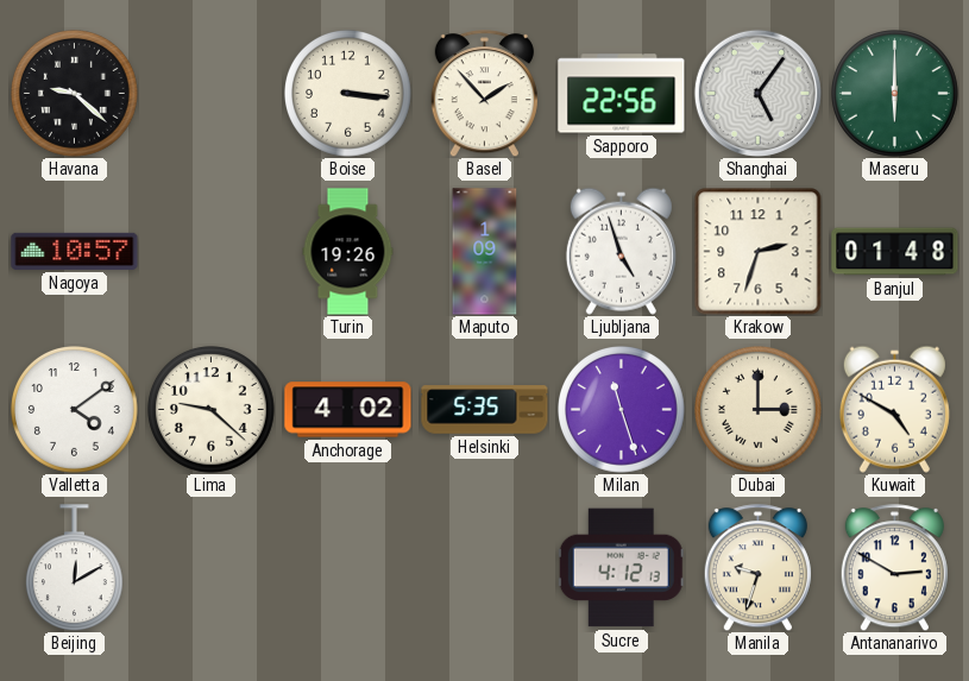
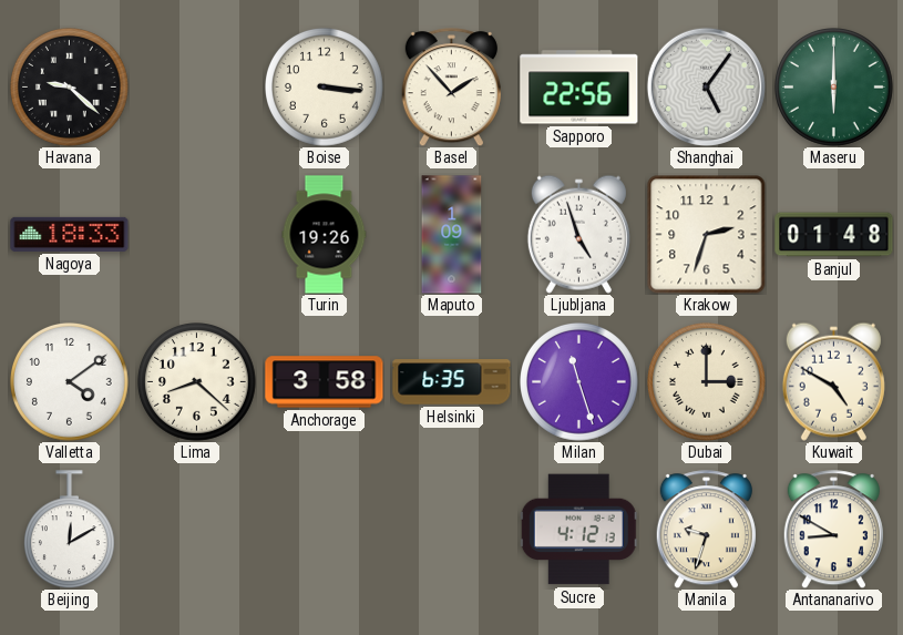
Nagoya: 10:57 -> 18:33
Lima: 9:22 -> 8:22
Anchorage: 4:02 -> 3:58
Helsinki: 5:35 -> 6:35
Antananarivo: 2:50 -> 8:50
